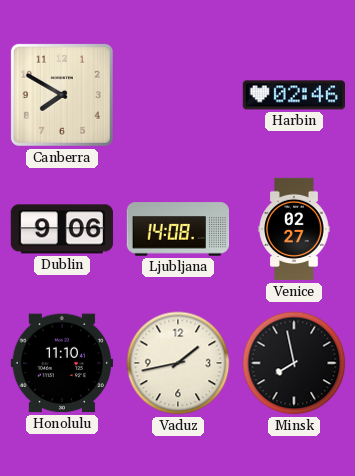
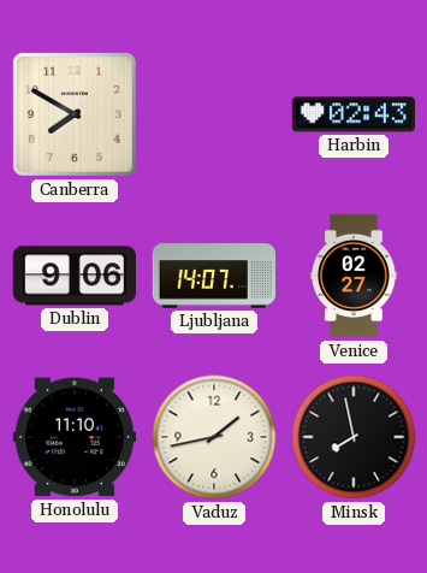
Harbin: 02:46 -> 02:43
Ljubljana: 14:08 -> 14:07
